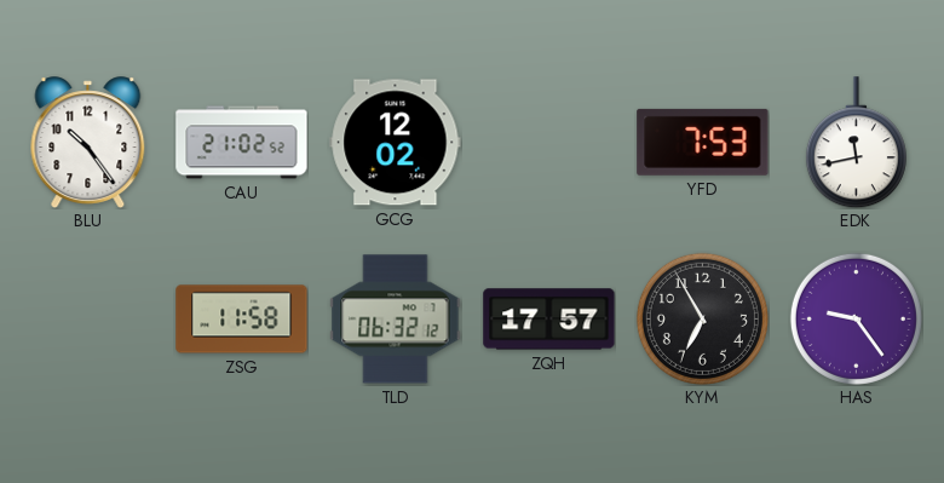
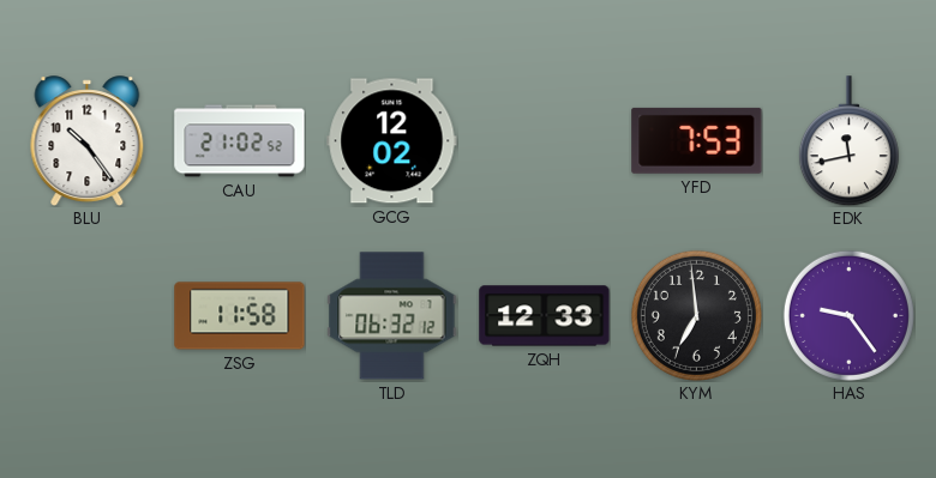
ZQH: 17:57 -> 12:33
KYM: 6:55 -> 6:59
